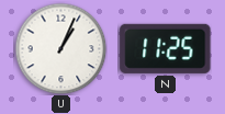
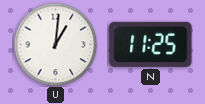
U: 1:04 -> 1:01
